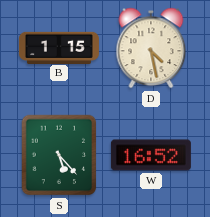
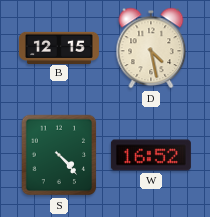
B: 1:15 -> 12:15
S: 5:23 -> 4:23
